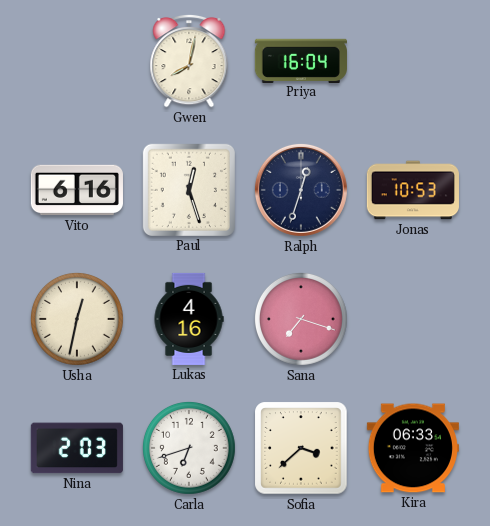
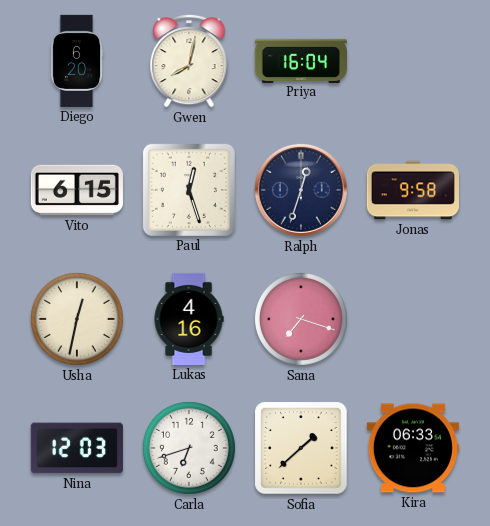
Diego: none -> 6:20
Vito: 6:16 -> 6:15
Jonas: 10:53 -> 9:58
Nina: 2:03 -> 12:03
Sofia: 3:38 -> 1:38
